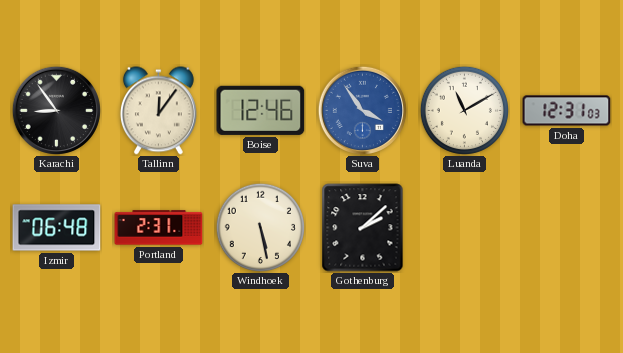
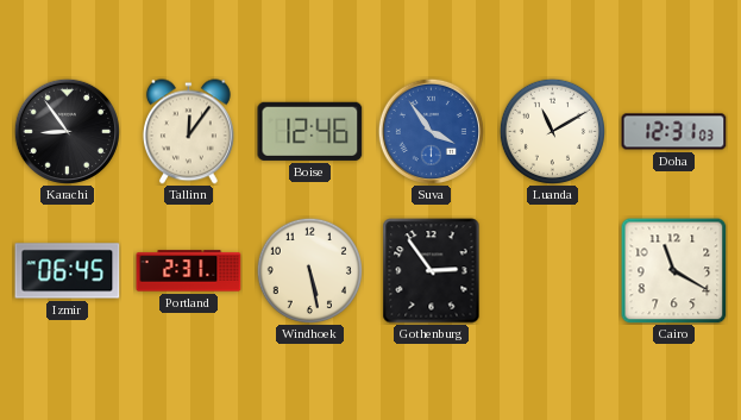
Izmir: 06:48 -> 06:45
Gothenburg: 2:08 -> 2:54
Cairo: none -> 11:20
